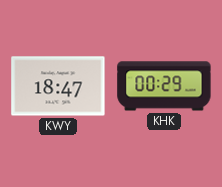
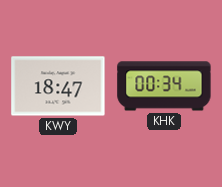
KHK: 00:29 -> 00:34
